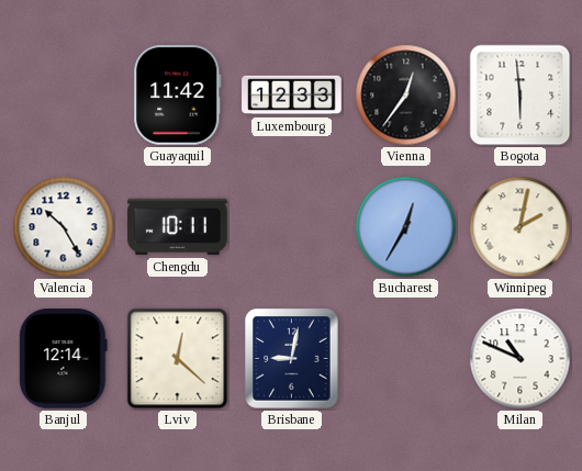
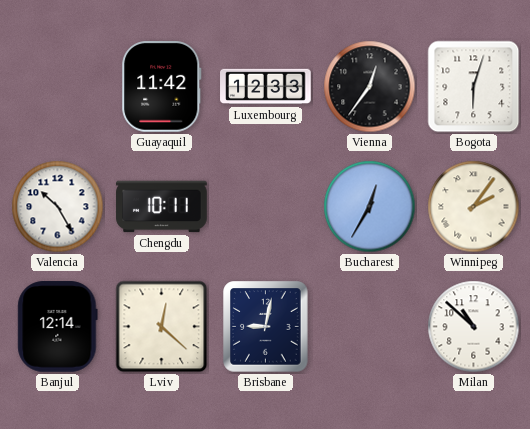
Bogota: 5:59 -> 6:03
Winnipeg: 2:02 -> 2:06
Milan: 10:49 -> 10:52
